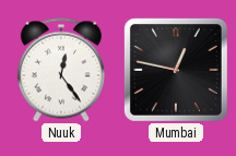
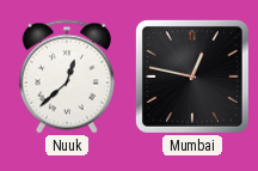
Nuuk: 12:24 -> 12:38
